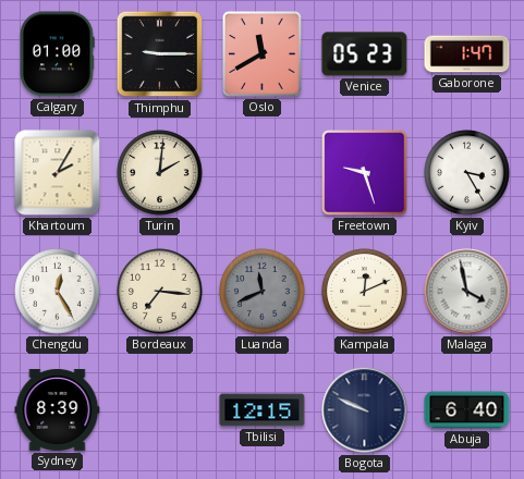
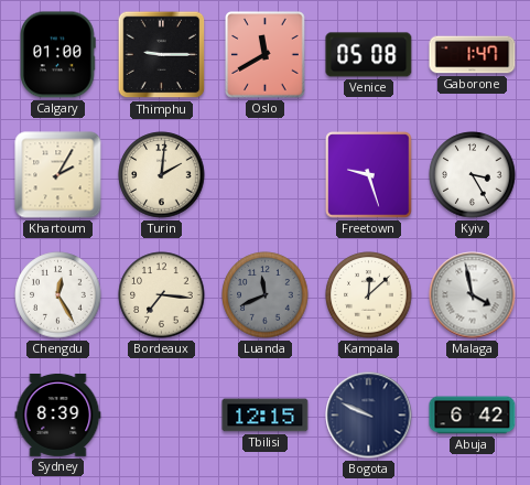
Venice: 05:23 -> 05:08
Kampala: 12:11 -> 12:08
Abuja: 6:40 -> 6:42
